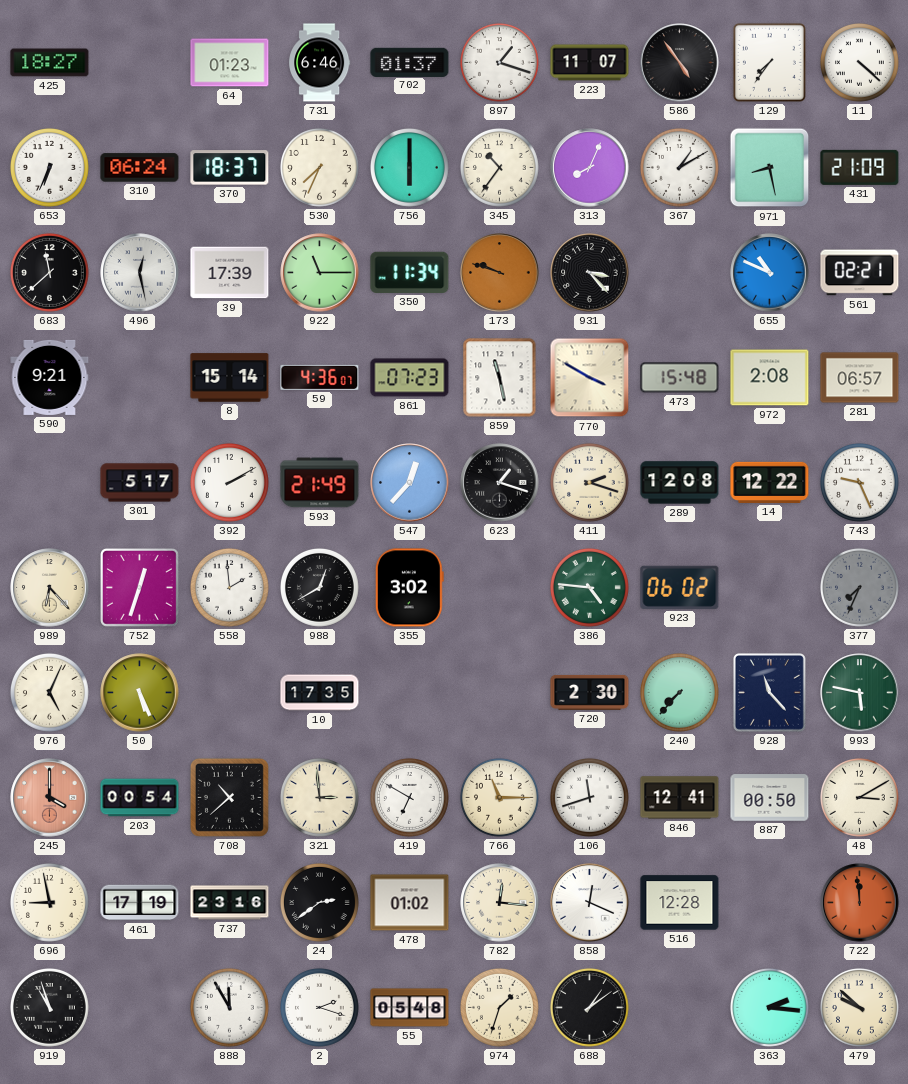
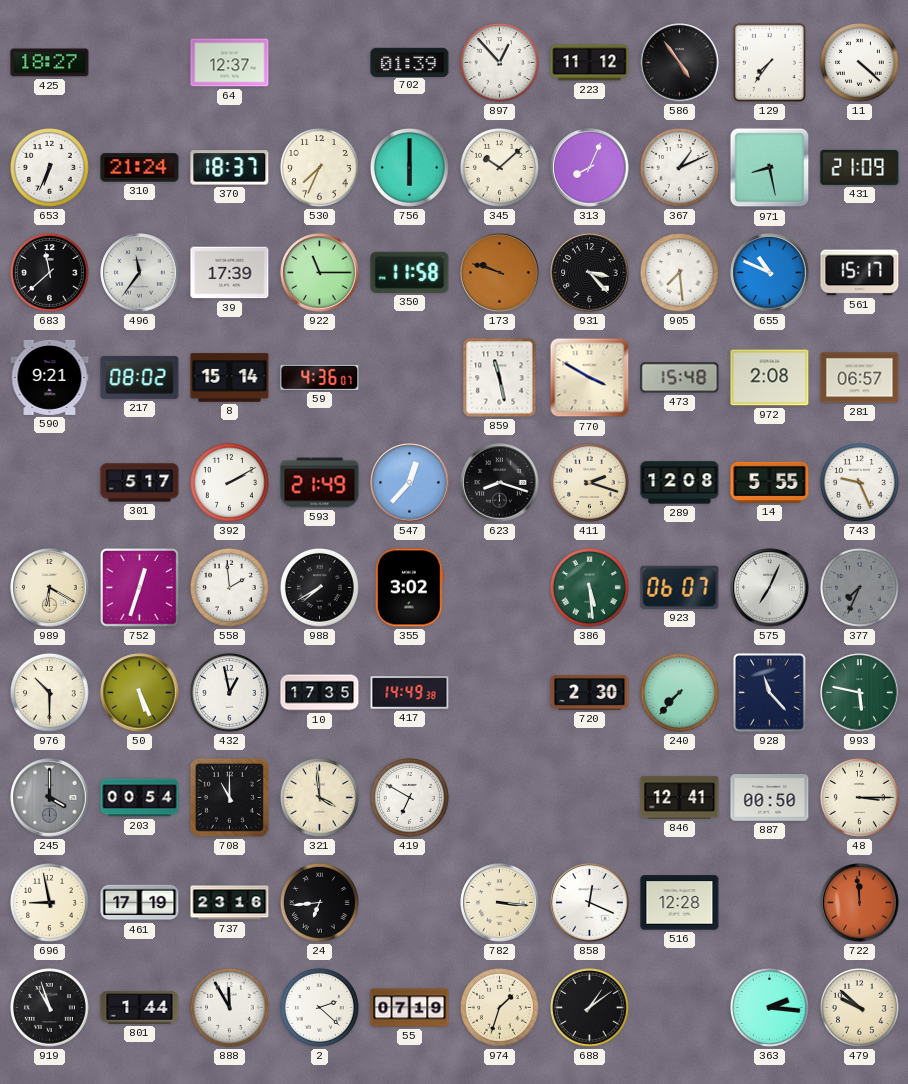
64: 01:23 -> 12:37
731: 6:46 -> none
702: 01:37 -> 01:39
897: 1:18 -> 12:53
223: 11:07 -> 11:12
310: 06:24 -> 21:24
345: 10:36 -> 10:08
367: 1:10 -> 1:11
496: 12:28 -> 11:36
350: 11:34 -> 11:58
905: none -> 7:29
561: 02:21 -> 15:17
217: none -> 08:02
861: 07:23 -> none
623: 1:18 -> 8:18
14: 12:22 -> 5:55
989: 6:23 -> 6:20
988: 12:40 -> 7:40
386: 4:46 -> 5:29
923: 06:02 -> 06:07
575: none -> 7:04
976: 5:04 -> 10:30
432: none -> 12:58
417: none -> 14:49
245 dial: salmon -> grey
708: 10:38 -> 11:00
321: 2:59 -> 3:59
766: 11:15 -> none
106: 11:42 -> none
48: 3:10 -> 3:15
24: 2:39 -> 6:44
478: 01:02 -> none
782: 12:16 -> 3:16
801: none -> 1:44
2: 2:18 -> 2:22
55: 05:48 -> 07:19
